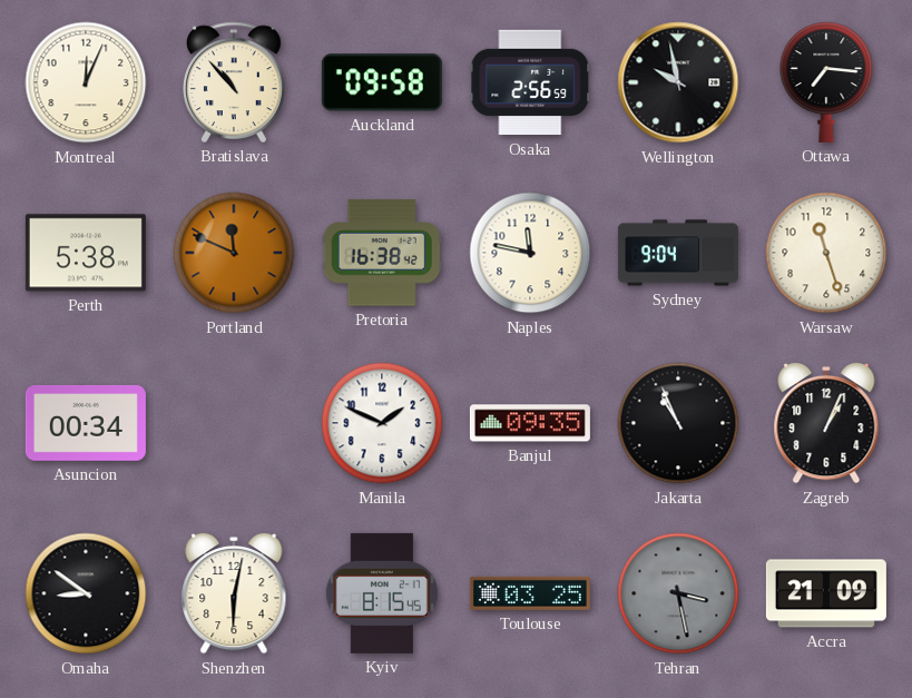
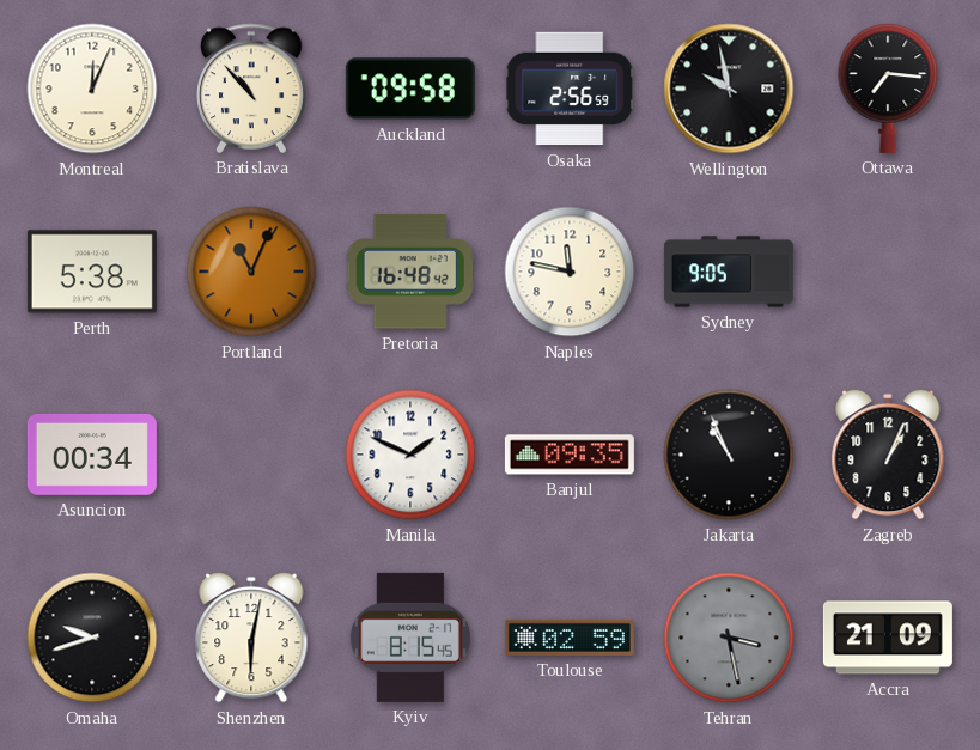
Portland: 11:49 -> 11:04
Pretoria: 16:38 -> 16:48
Sydney: 9:04 -> 9:05
Warsaw: 11:27 -> none
Omaha: 8:51 -> 9:42
Toulouse: 03:25 -> 02:59
